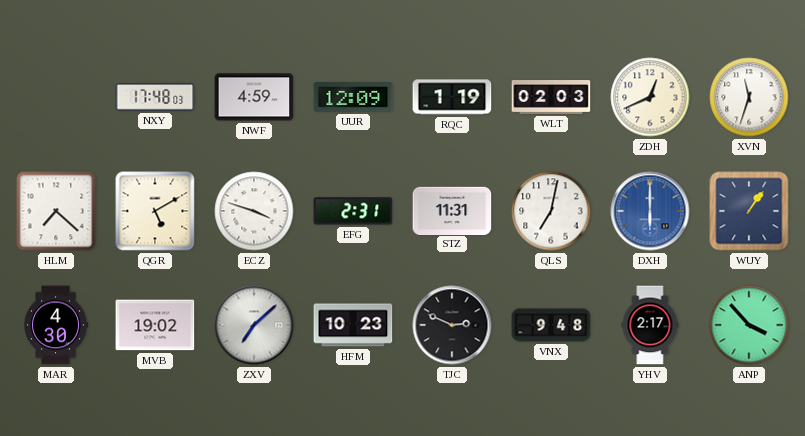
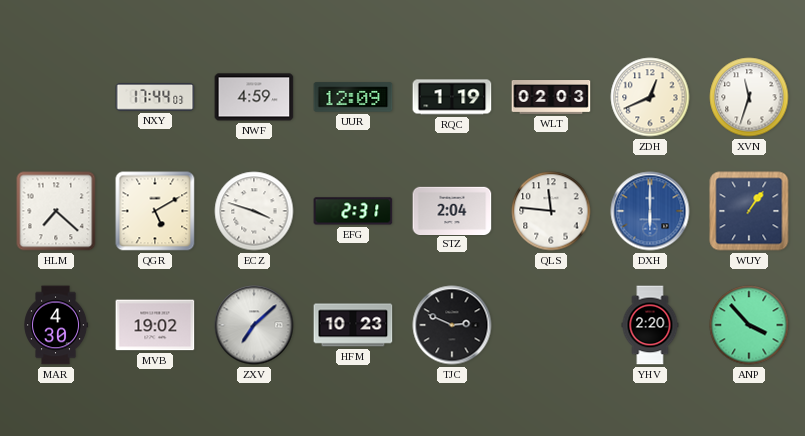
NXY: 17:48 -> 17:44
STZ: 11:31 -> 2:04
QLS: 7:02 -> 11:46
VNX: 9:48 -> none
YHV: 2:17 -> 2:20
